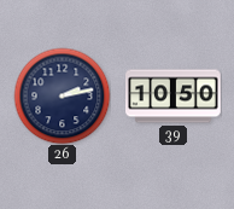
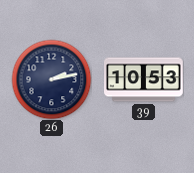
39: 10:50 -> 10:53
